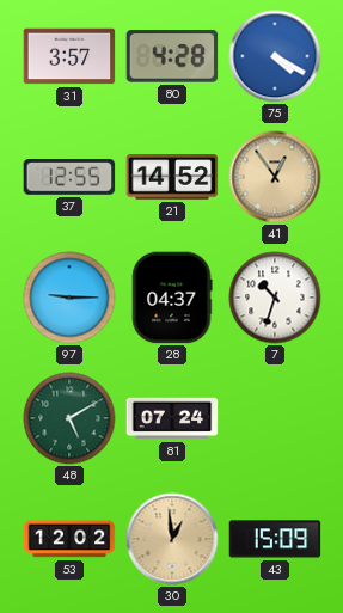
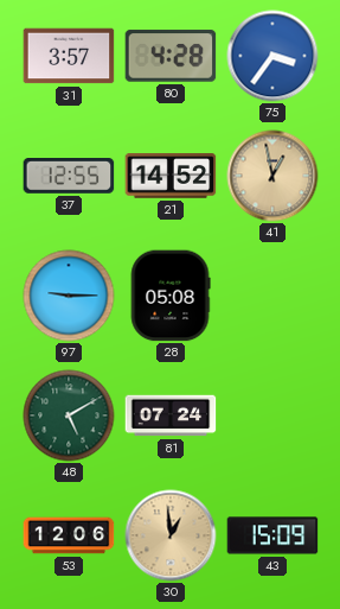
75: 4:20 -> 3:36
41: 12:54 -> 12:58
28: 04:37 -> 05:08
7: 10:33 -> none
53: 12:02 -> 12:06
